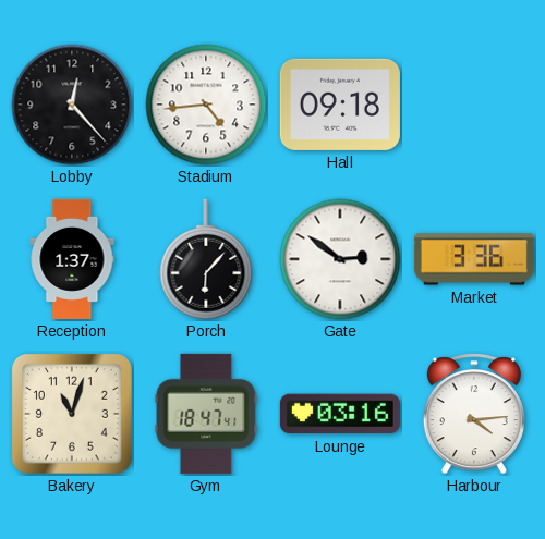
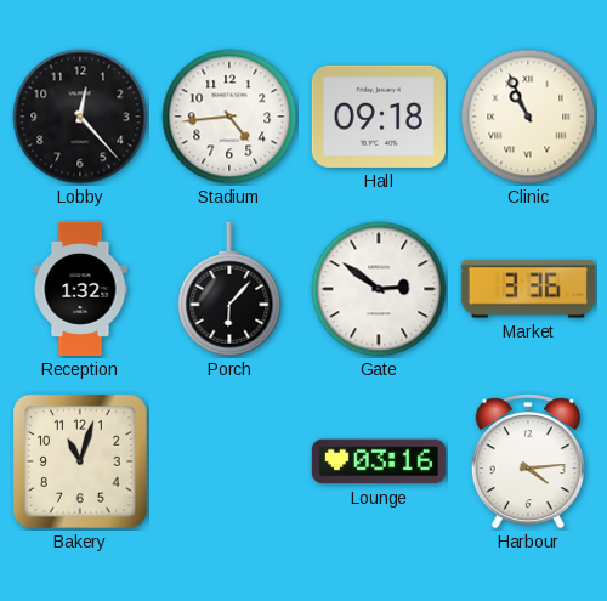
Clinic: none -> 10:56
Reception: 1:37 -> 1:32
Gym: 18:47 -> none
